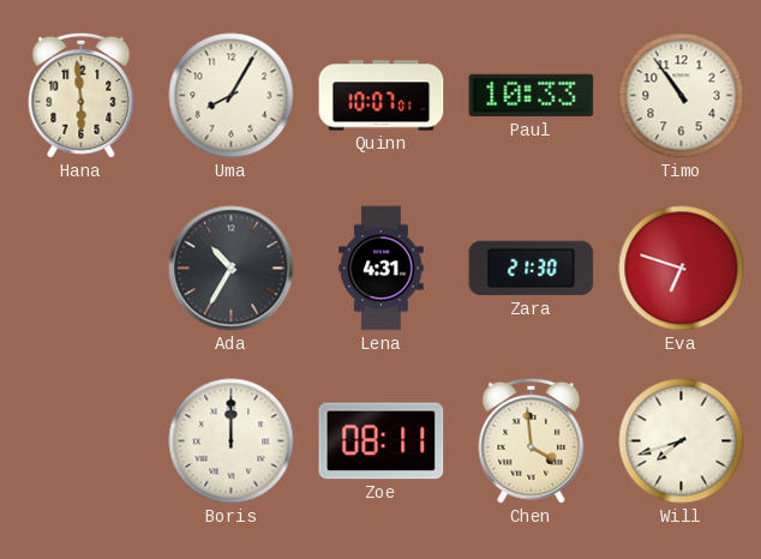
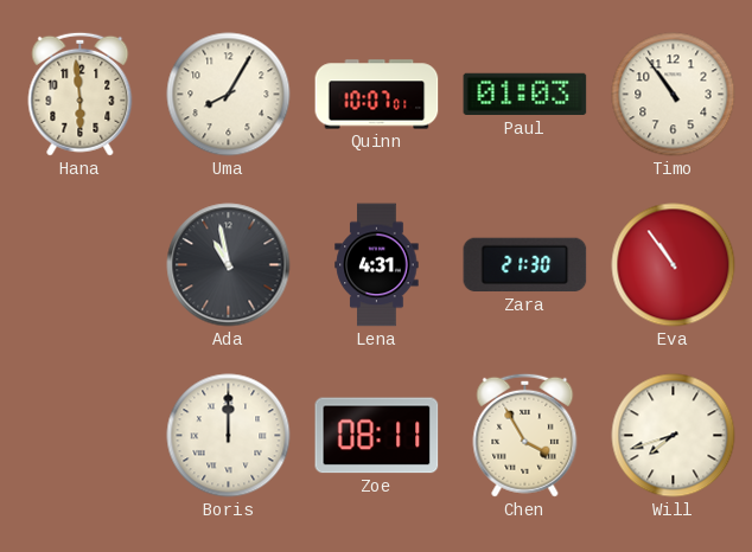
Paul: 10:33 -> 01:03
Ada: 10:35 -> 10:58
Eva: 6:48 -> 10:54
Chen: 3:59 -> 3:55
